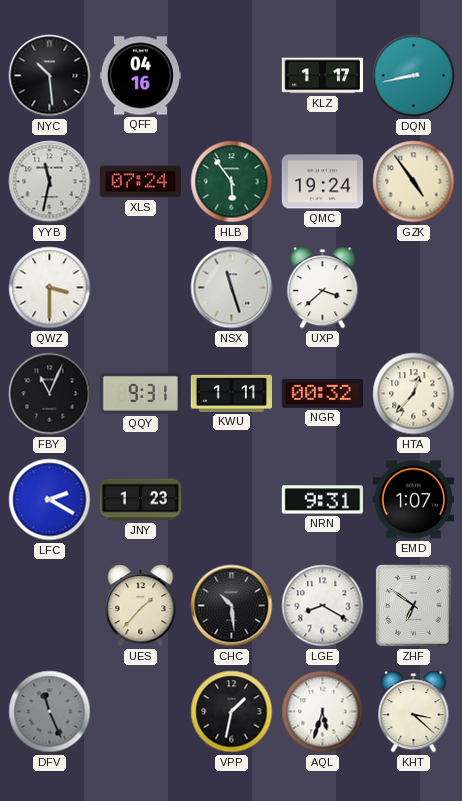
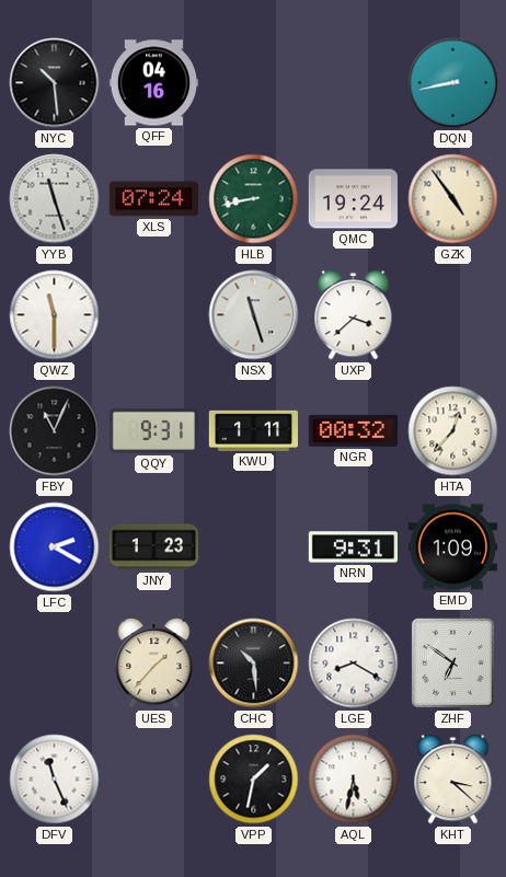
KLZ: 1:17 -> none
YYB: 11:32 -> 11:27
HLB: 5:54 -> 8:43
QWZ: 3:30 -> 11:30
EMD: 1:07 -> 1:09
DFV dial: grey -> white
AQL: 5:33 -> 5:32
